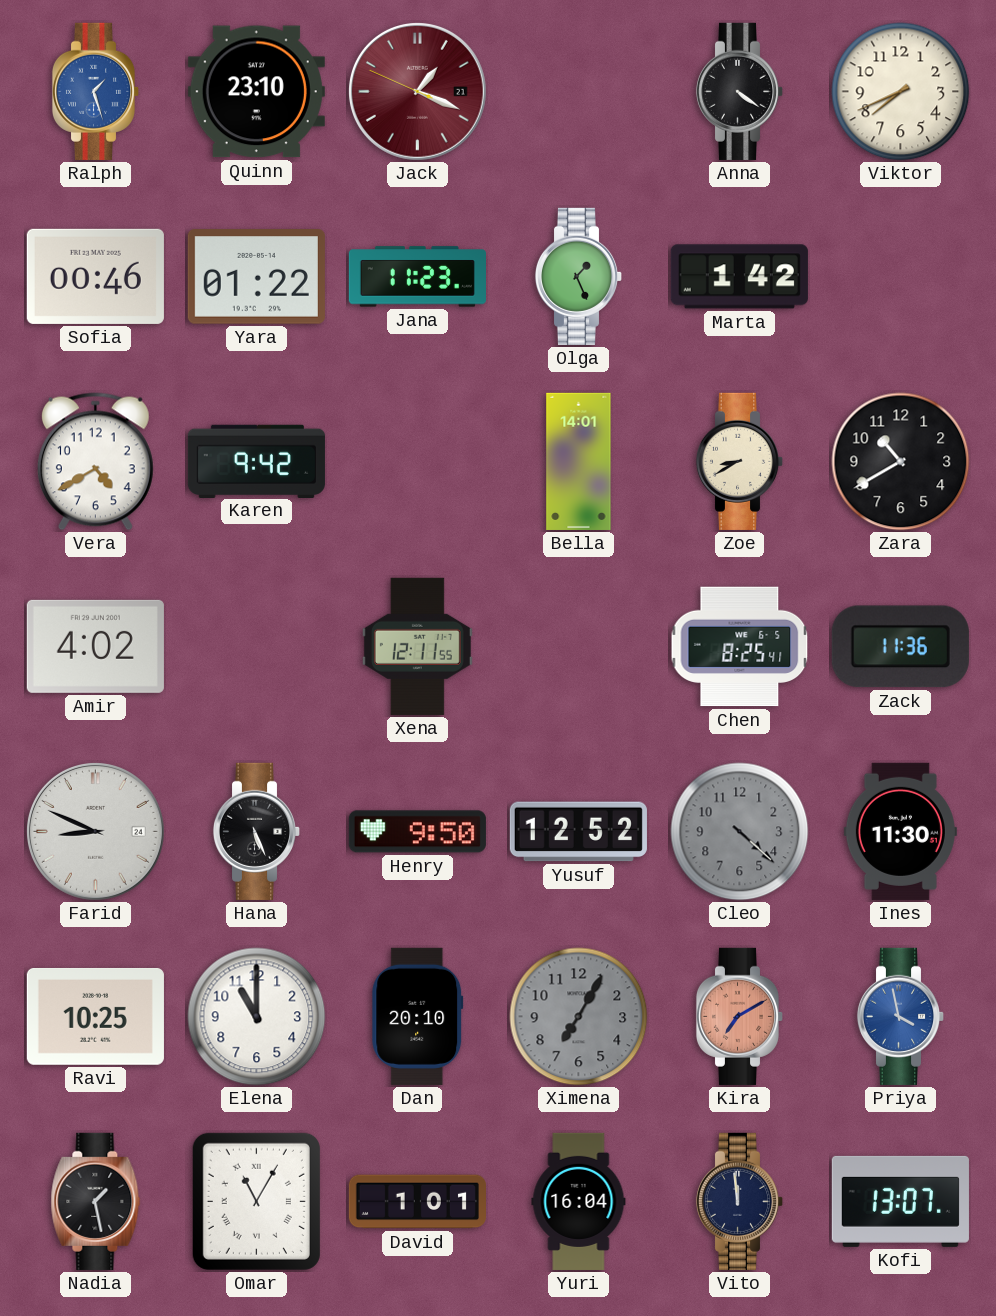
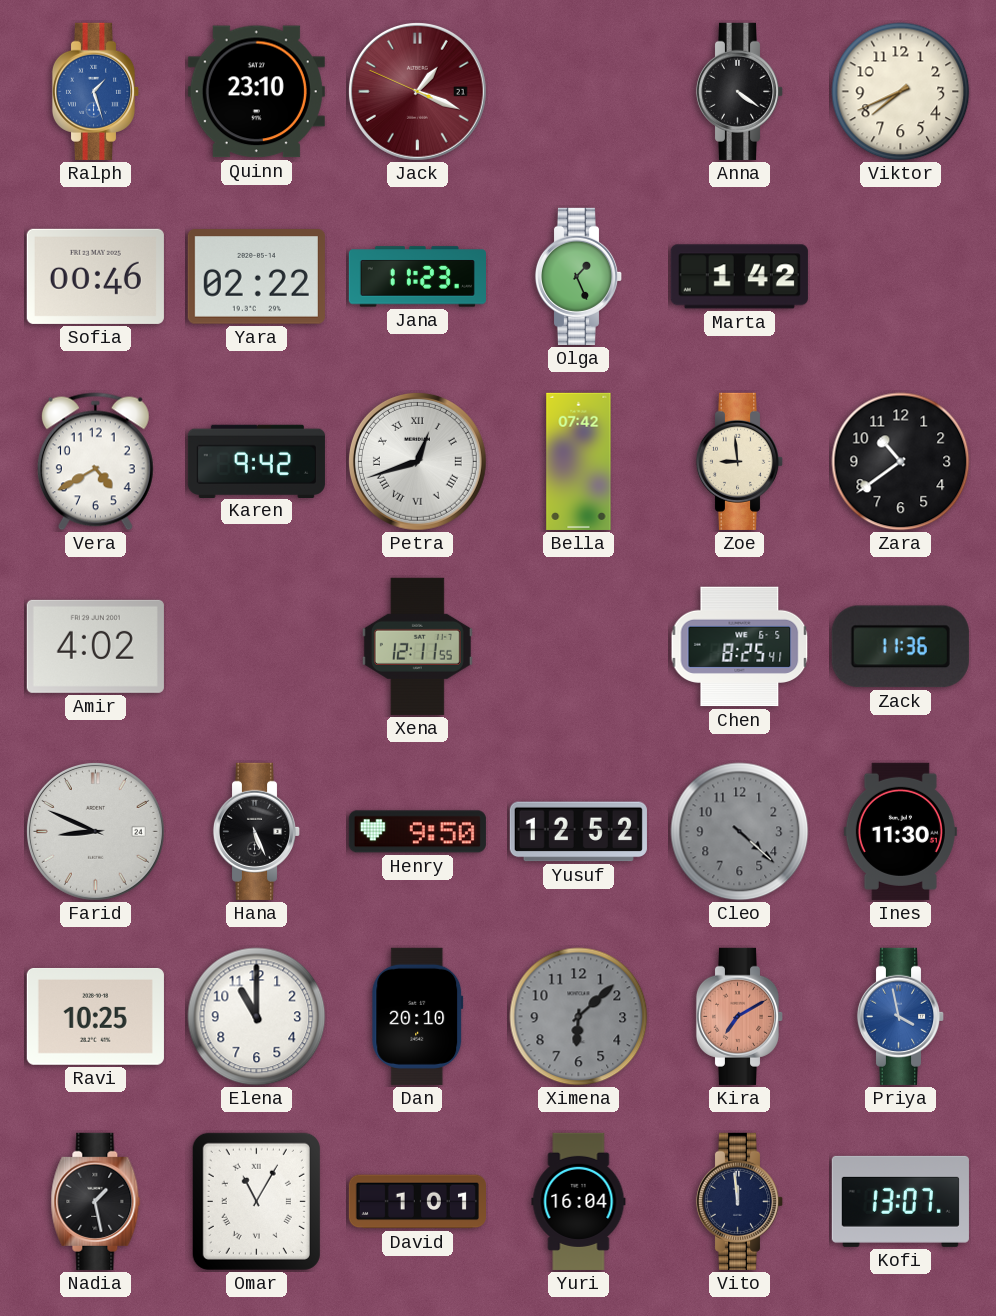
Yara: 01:22 -> 02:22
Petra: none -> 12:42
Bella: 14:01 -> 07:42
Zoe: 8:40 -> 8:59
Zara: 10:40 -> 10:39
Ximena: 7:05 -> 6:08
